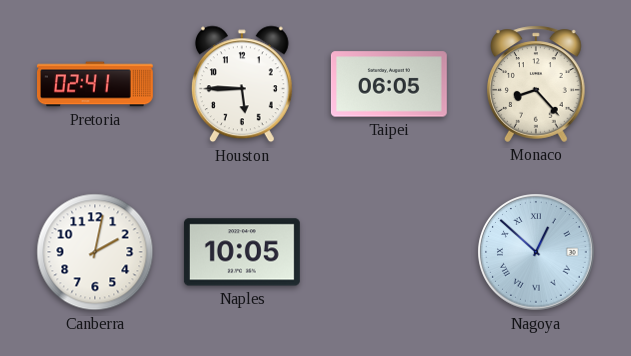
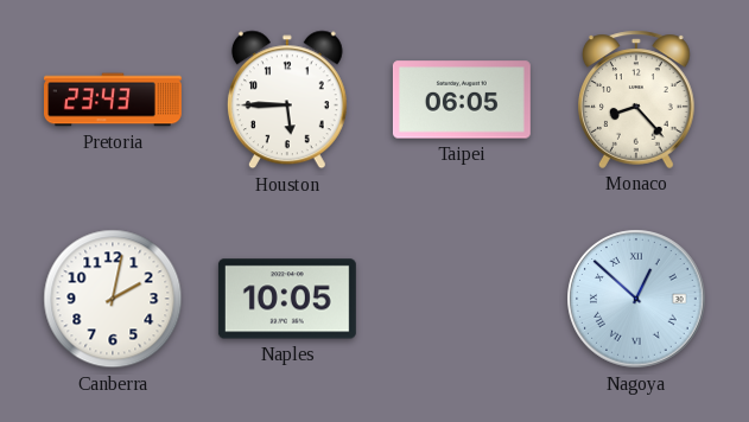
Pretoria: 02:41 -> 23:43
